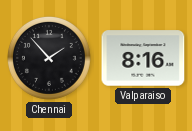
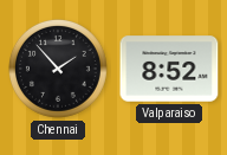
Valparaiso: 8:16 -> 8:52
